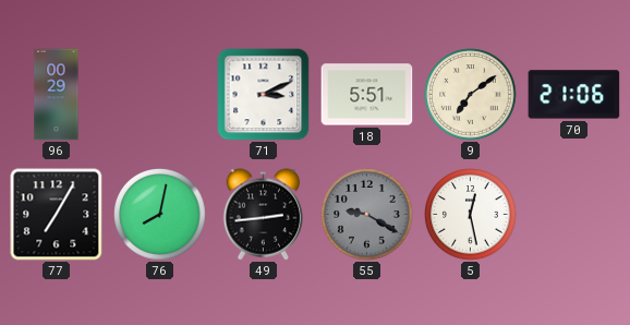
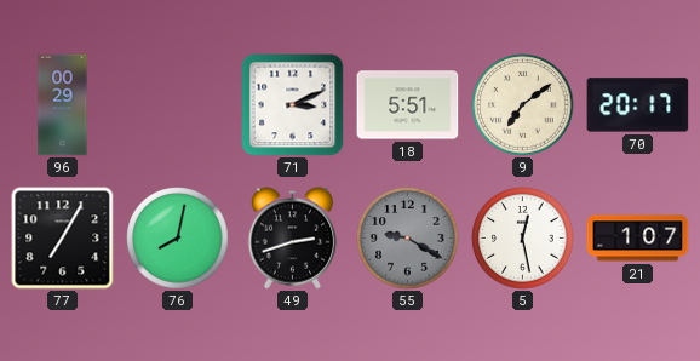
70: 21:06 -> 20:17
49: 2:44 -> 2:42
21: none -> 1:07
